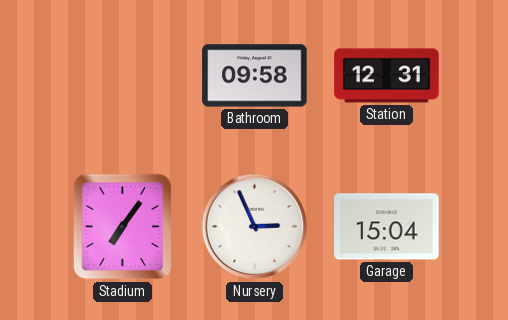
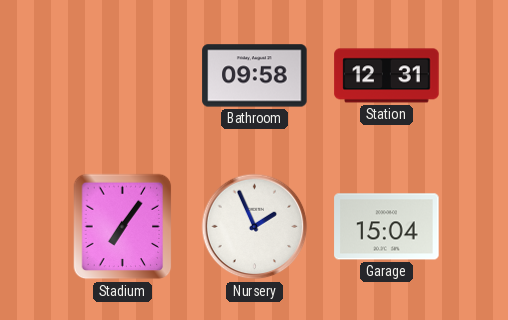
Nursery: 2:56 -> 1:56
